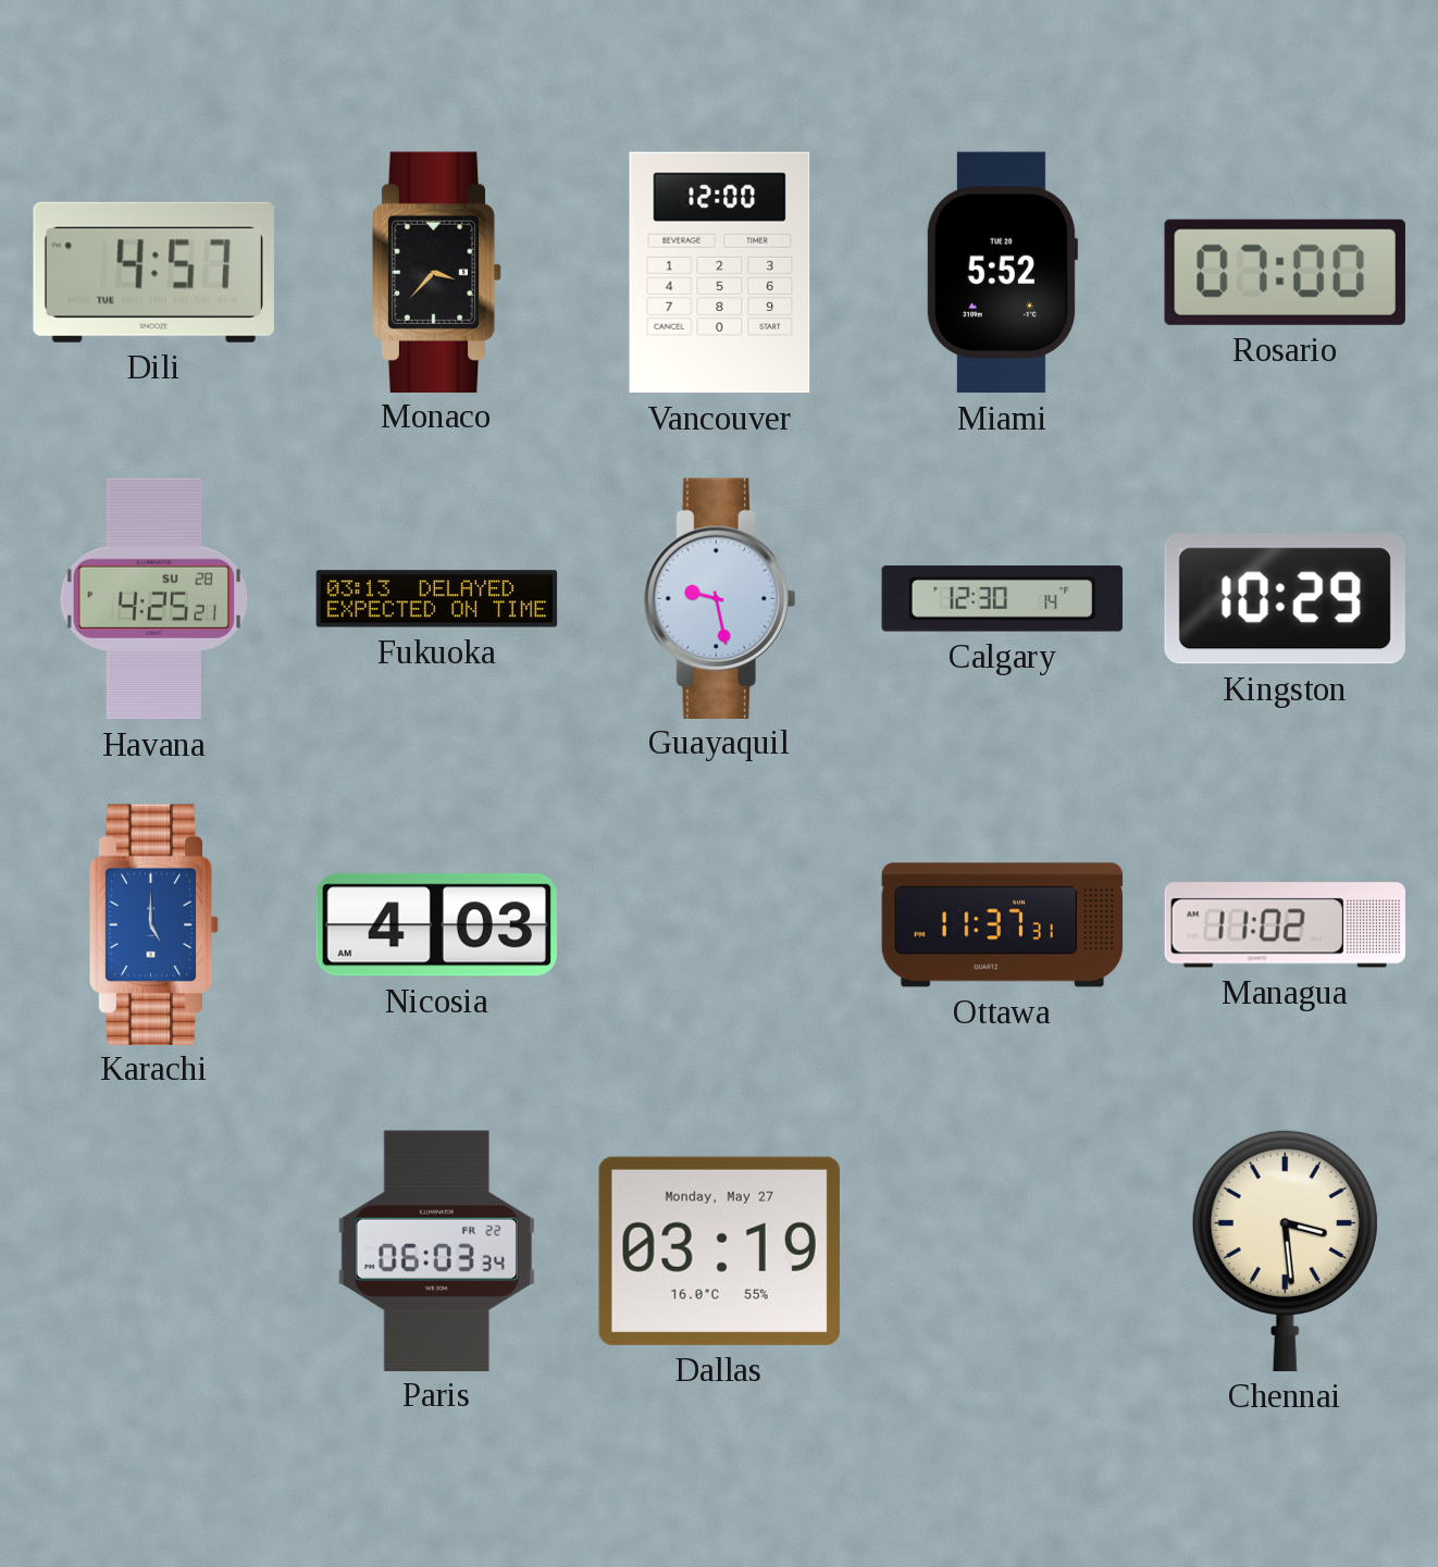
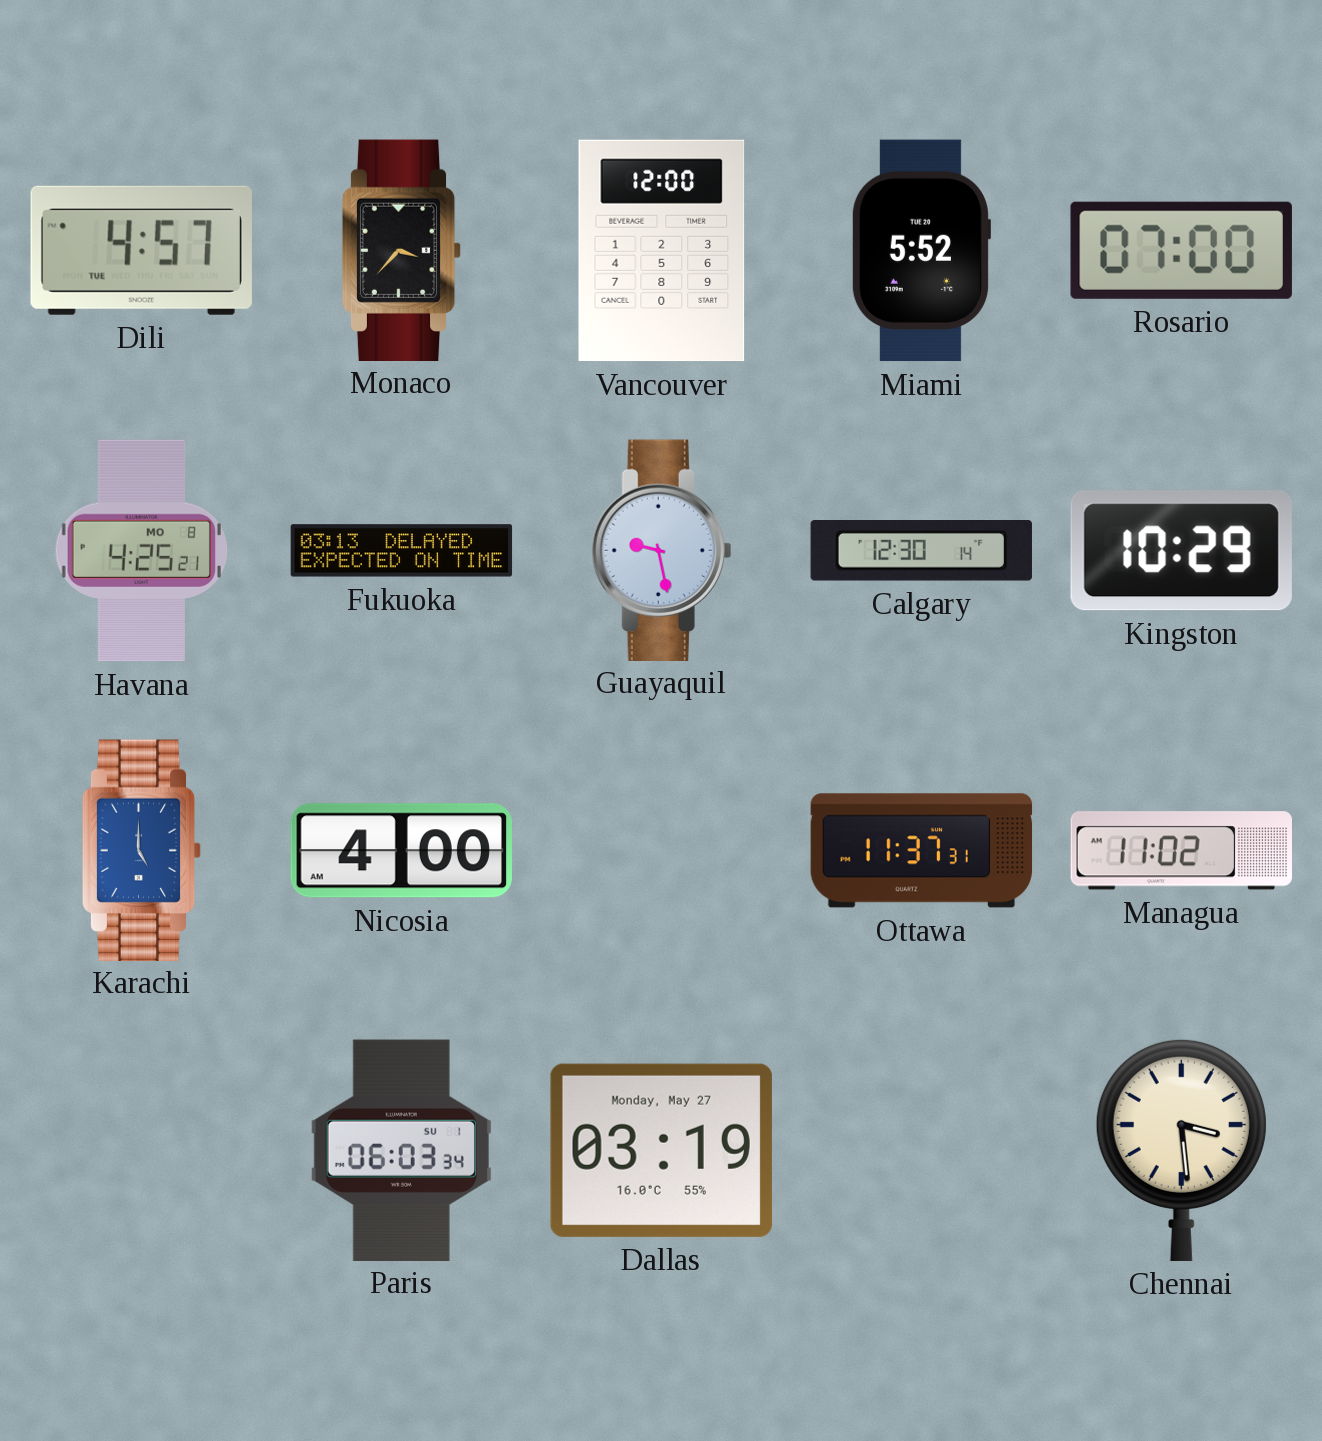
Havana date: SU 28 -> MO 8
Nicosia: 4:03 -> 4:00
Paris date: FR 22 -> SU 1
